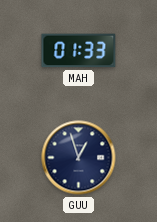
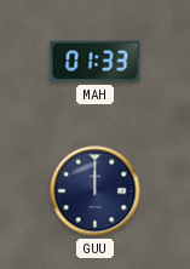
GUU: 12:57 -> 12:00
